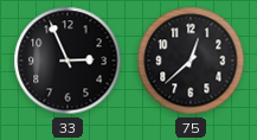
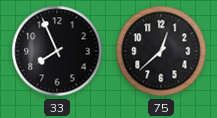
33: 2:56 -> 7:56
